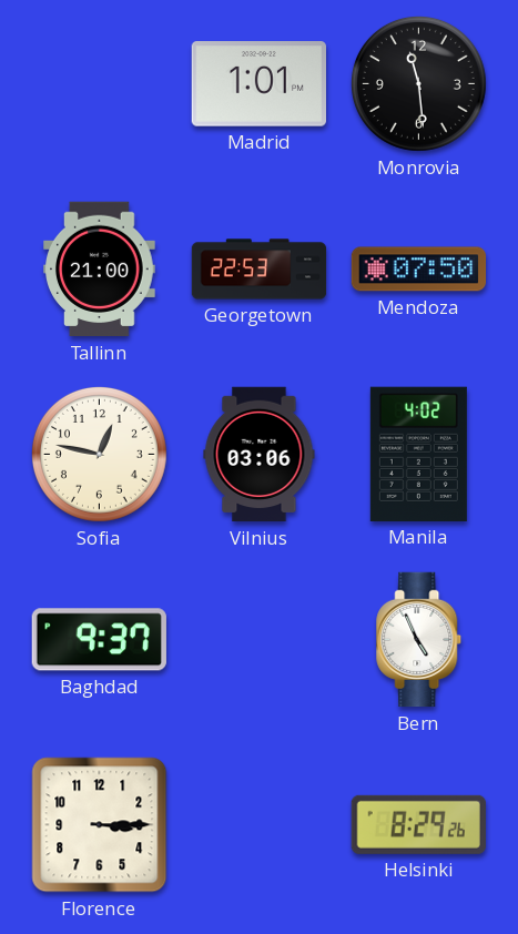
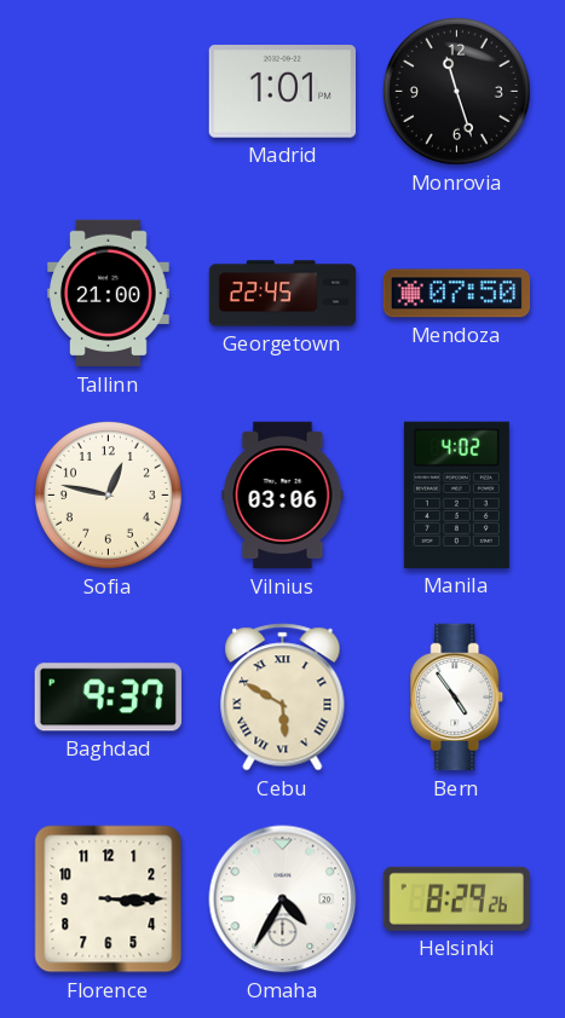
Monrovia: 11:29 -> 11:27
Georgetown: 22:53 -> 22:45
Cebu: none -> 5:50
Bern: 4:56 -> 4:54
Omaha: none -> 4:35
